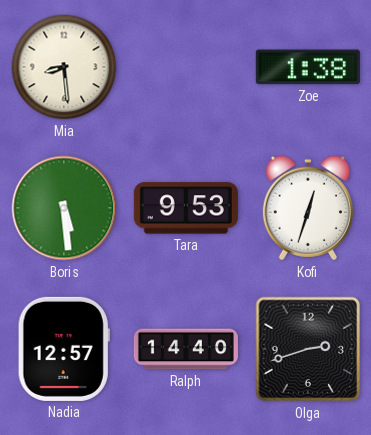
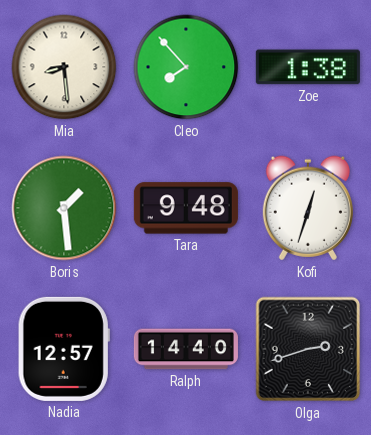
Cleo: none -> 7:53
Boris: 5:29 -> 1:29
Tara: 9:53 -> 9:48
